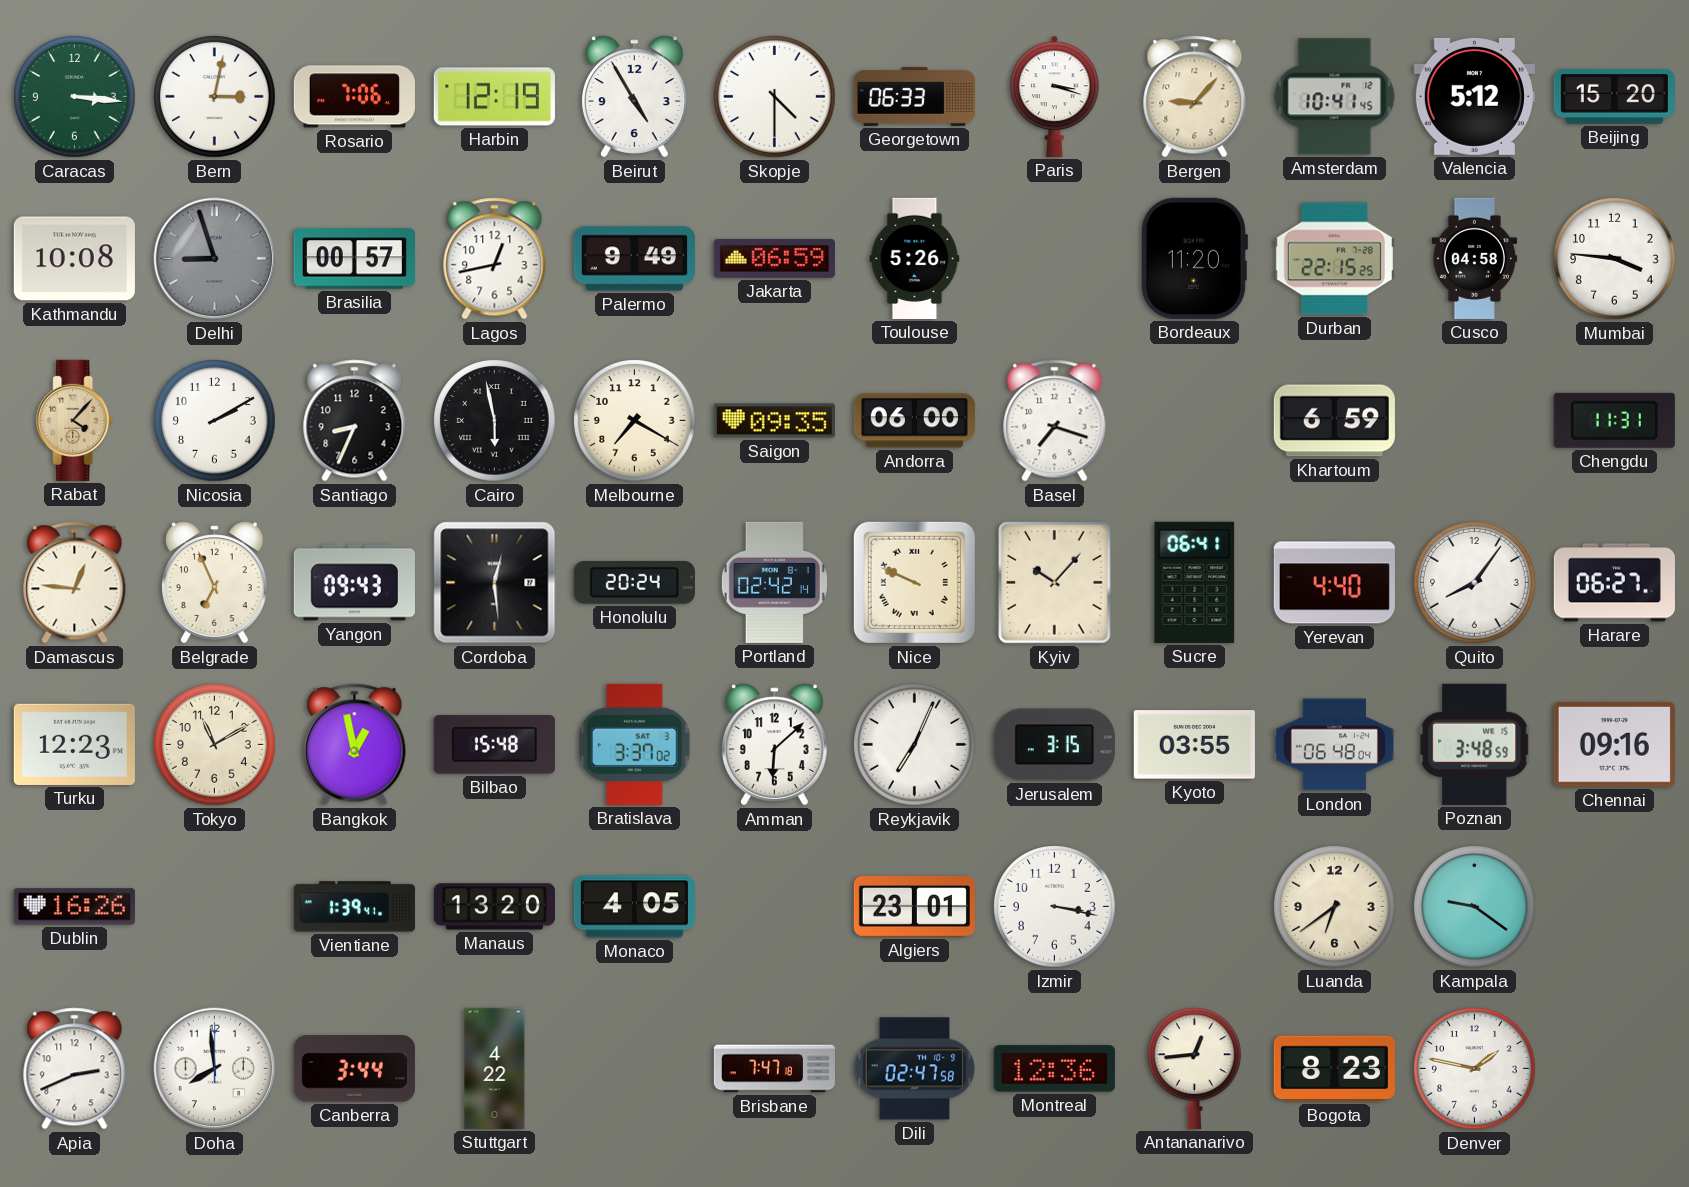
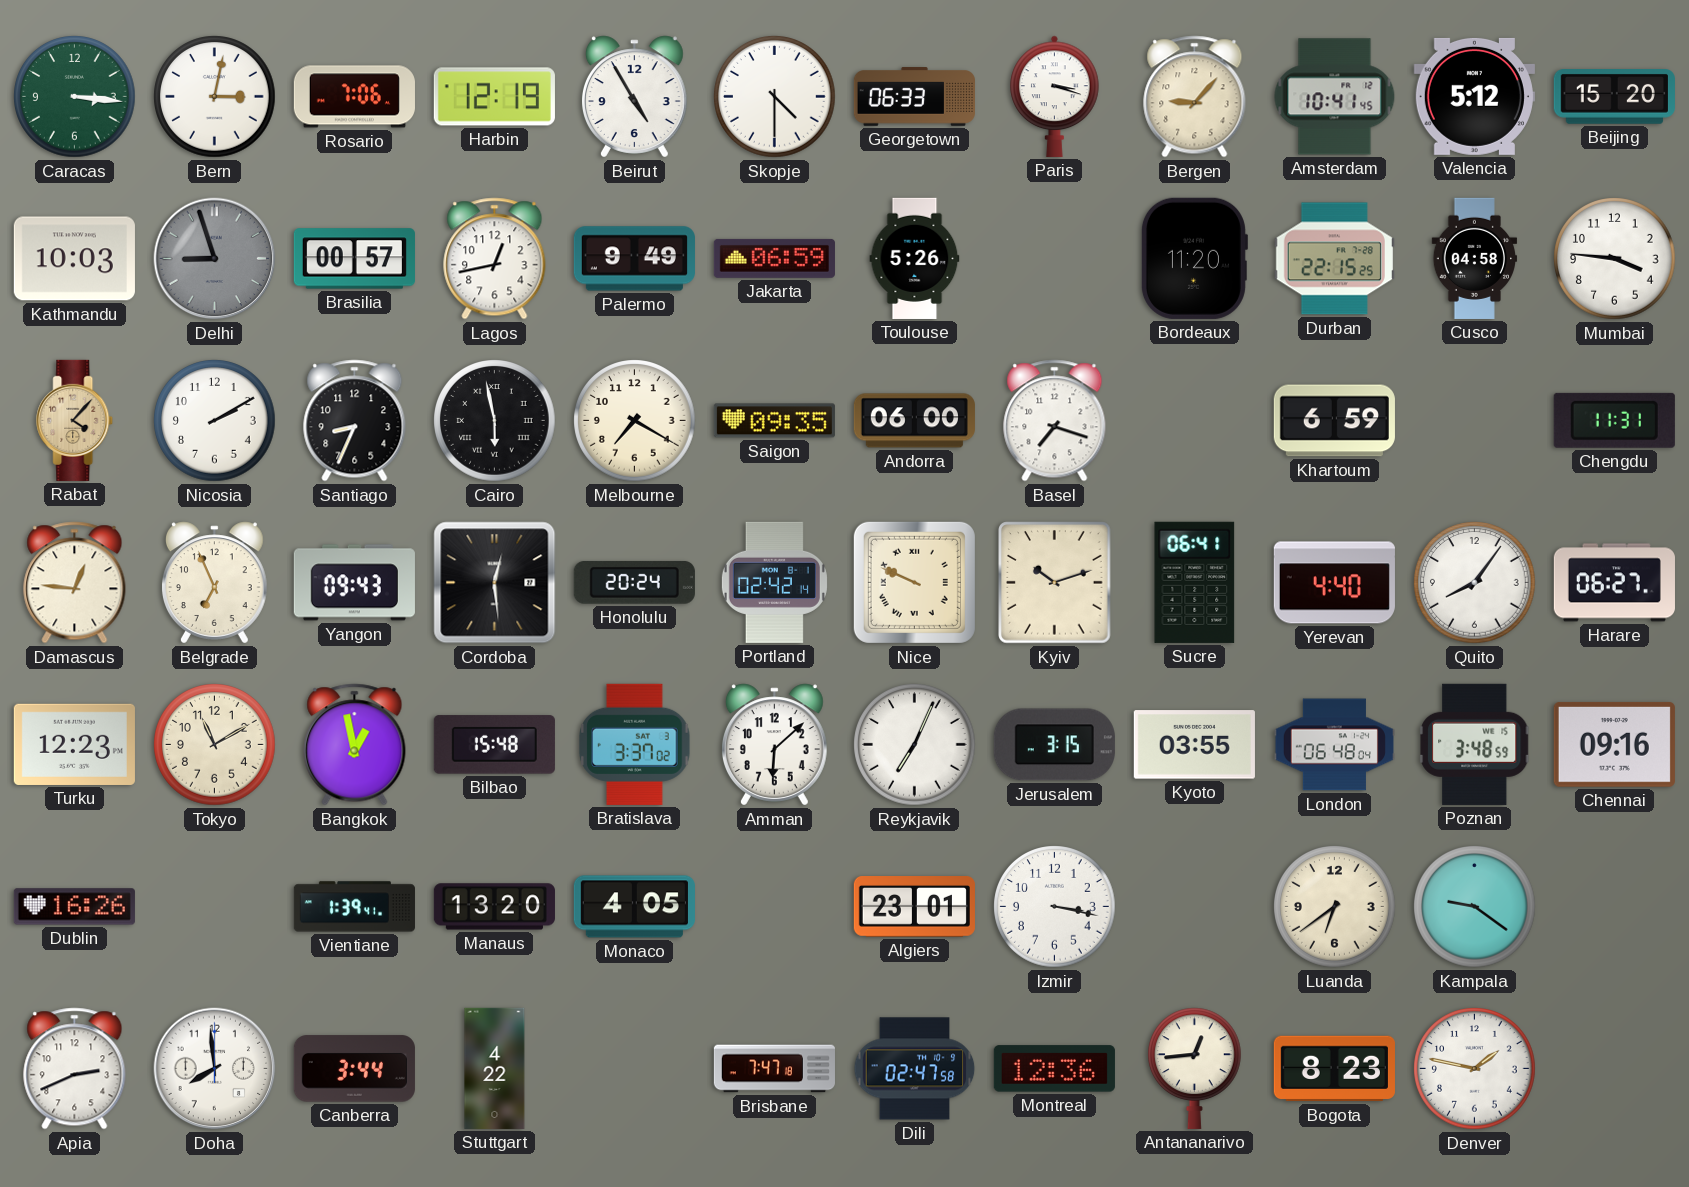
Kathmandu: 10:08 -> 10:03
Kyiv: 10:07 -> 10:12
